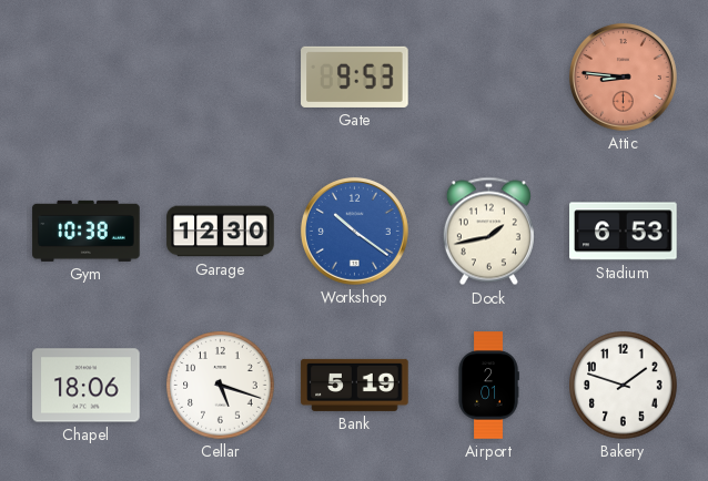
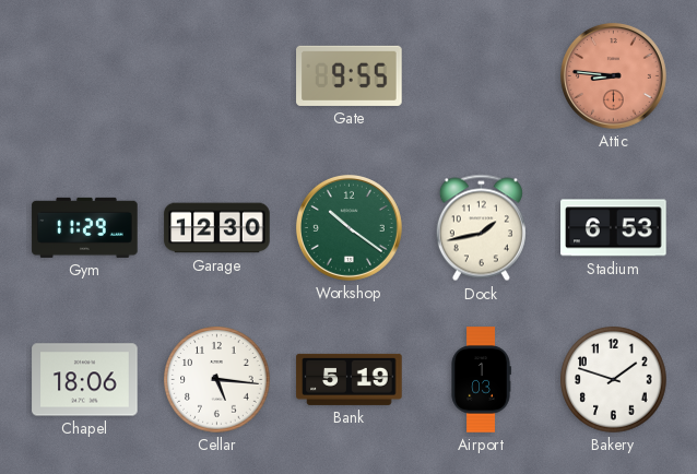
Gate: 9:53 -> 9:55
Gym: 10:38 -> 11:29
Workshop dial: blue -> green
Cellar: 5:18 -> 5:16
Airport: 2:01 -> 1:03
